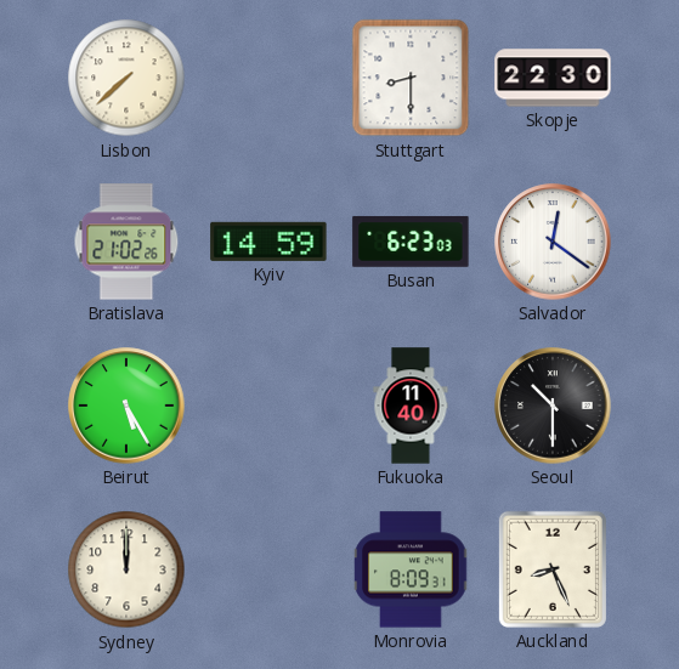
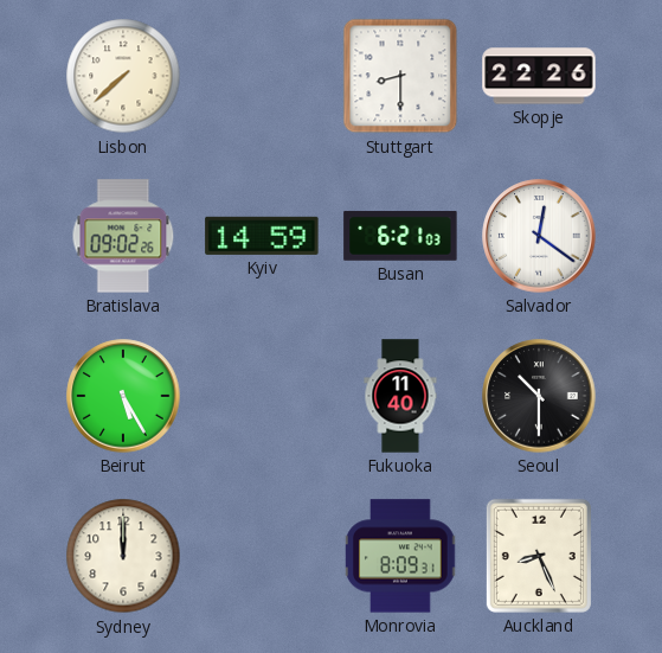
Skopje: 22:30 -> 22:26
Bratislava: 21:02 -> 09:02
Busan: 6:23 -> 6:21
